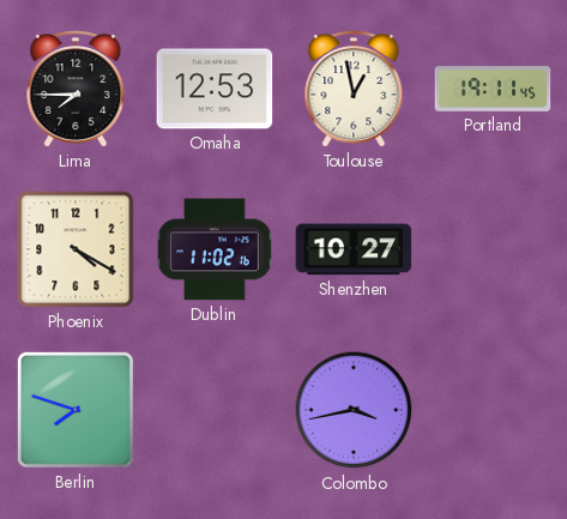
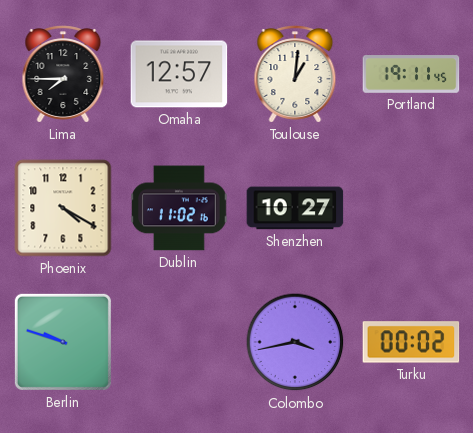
Omaha: 12:53 -> 12:57
Toulouse: 12:58 -> 1:01
Berlin: 7:48 -> 9:48
Turku: none -> 00:02
